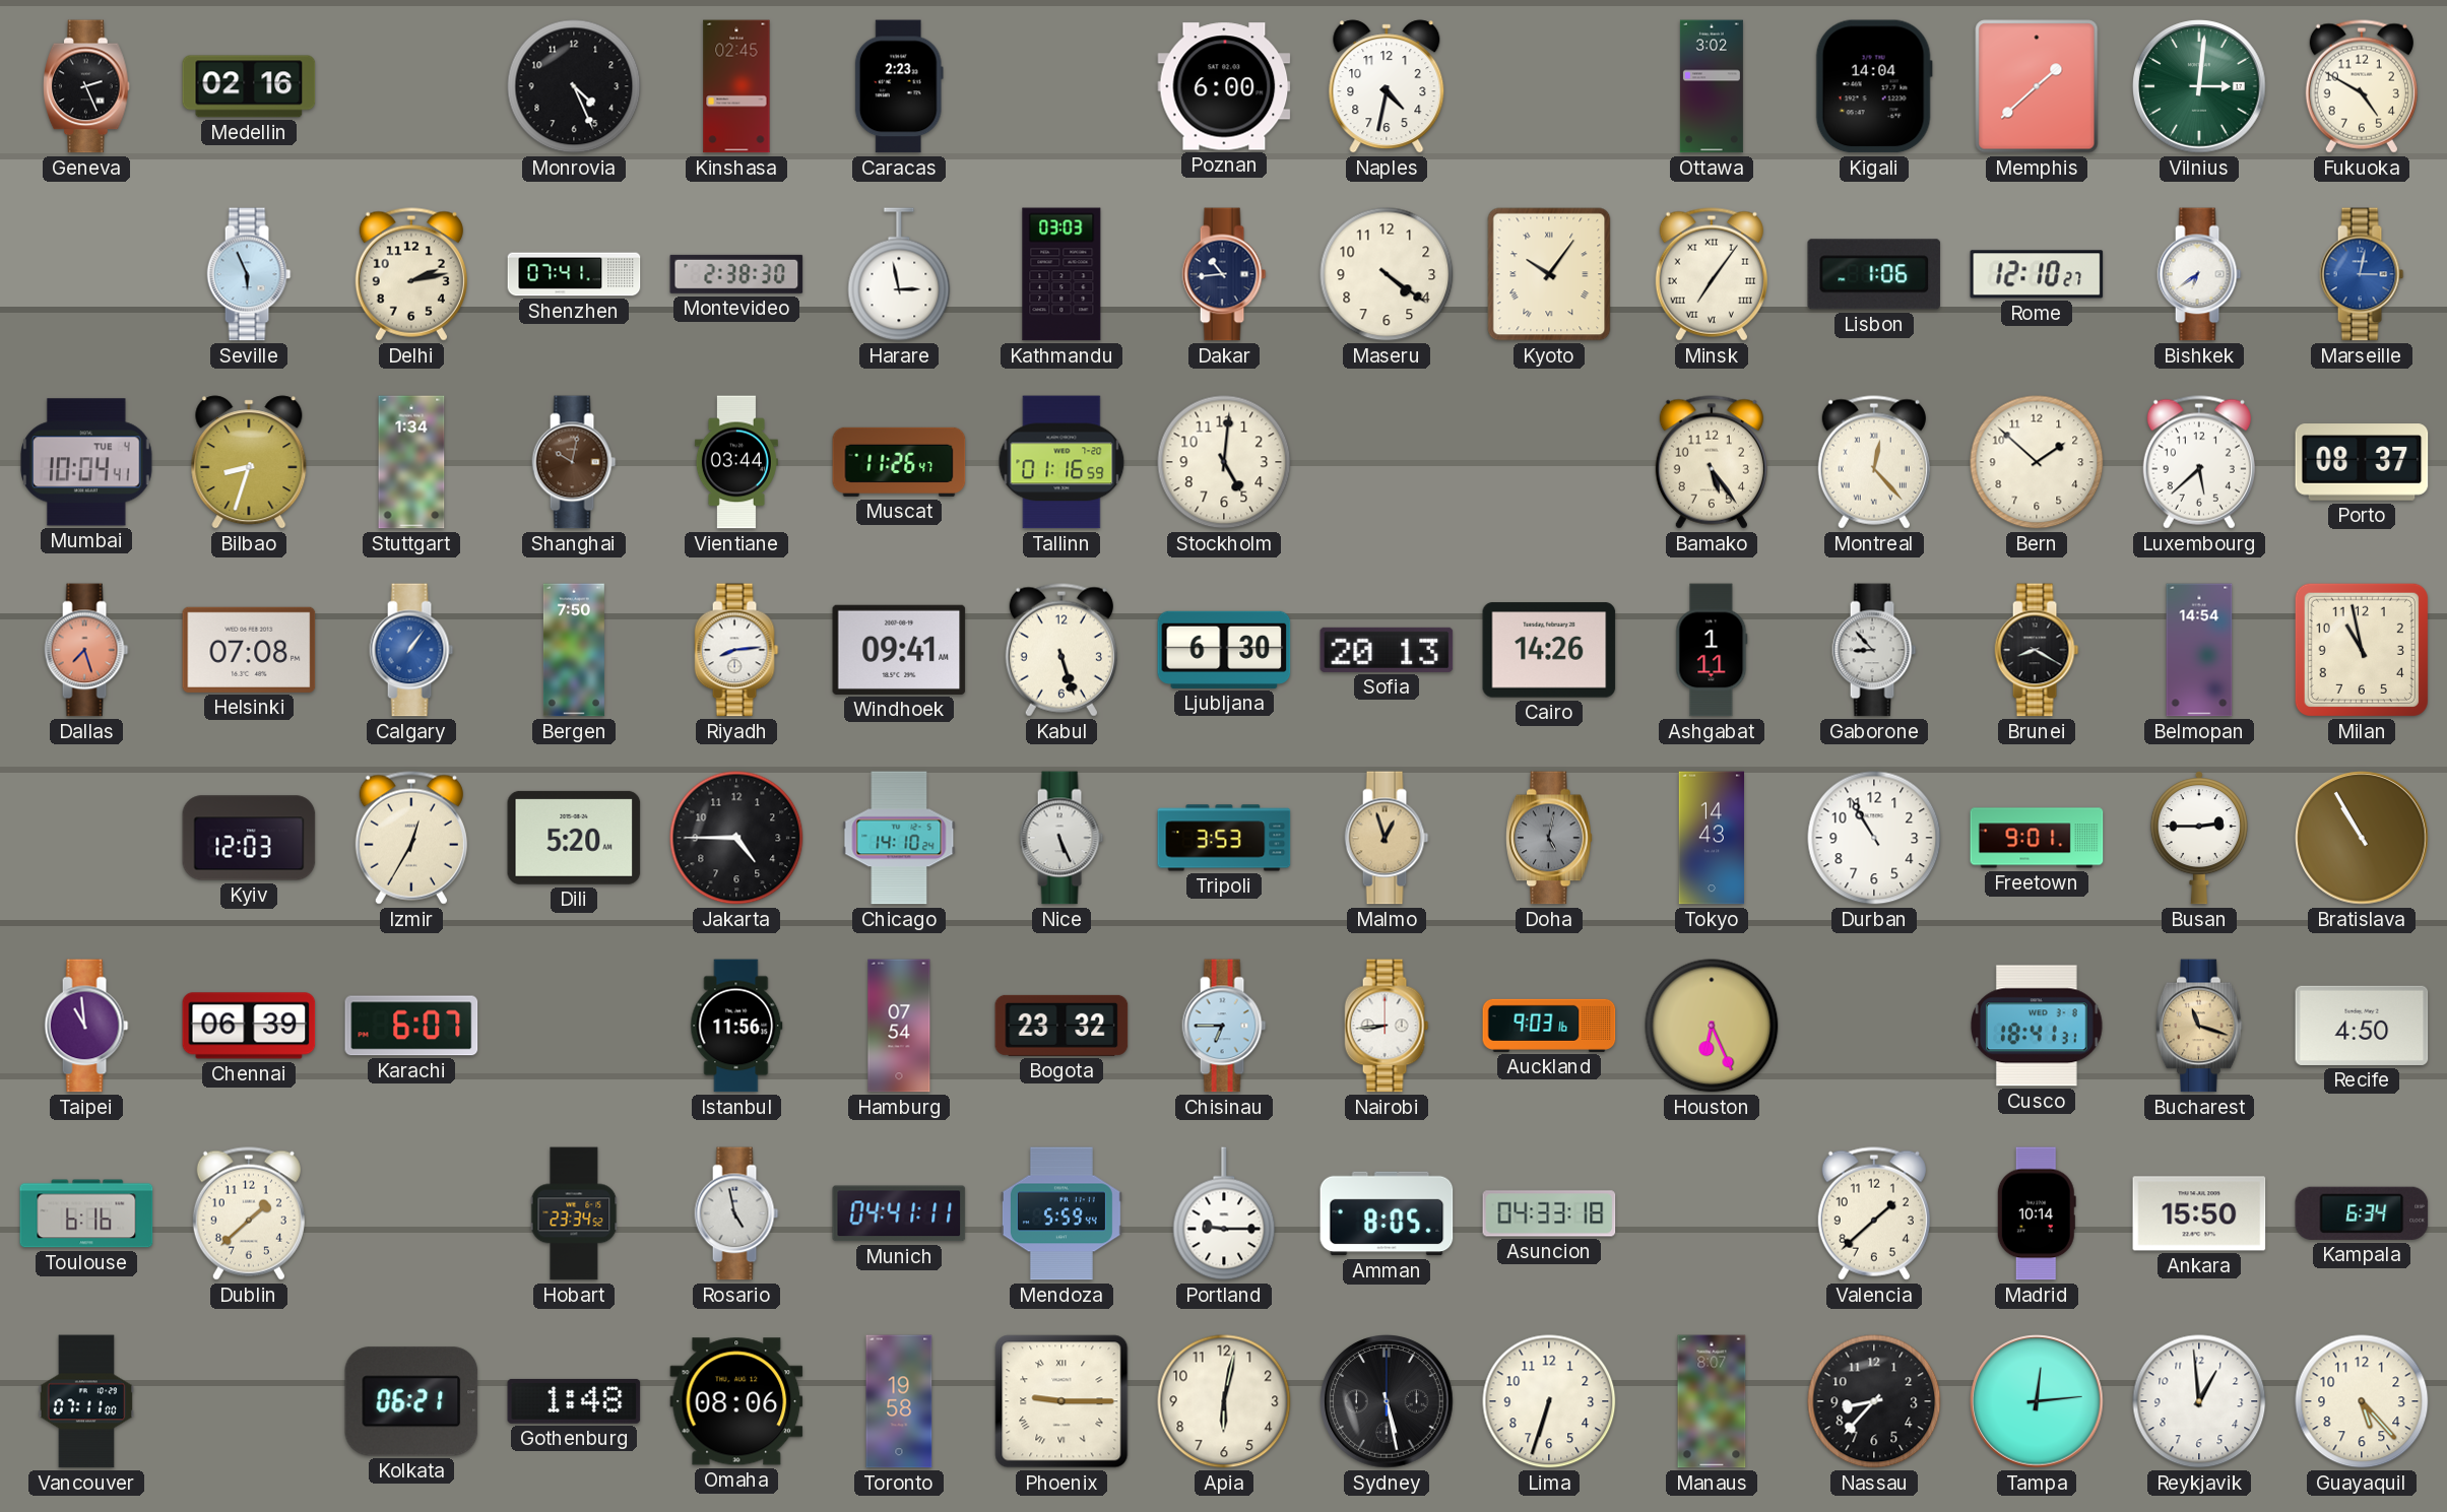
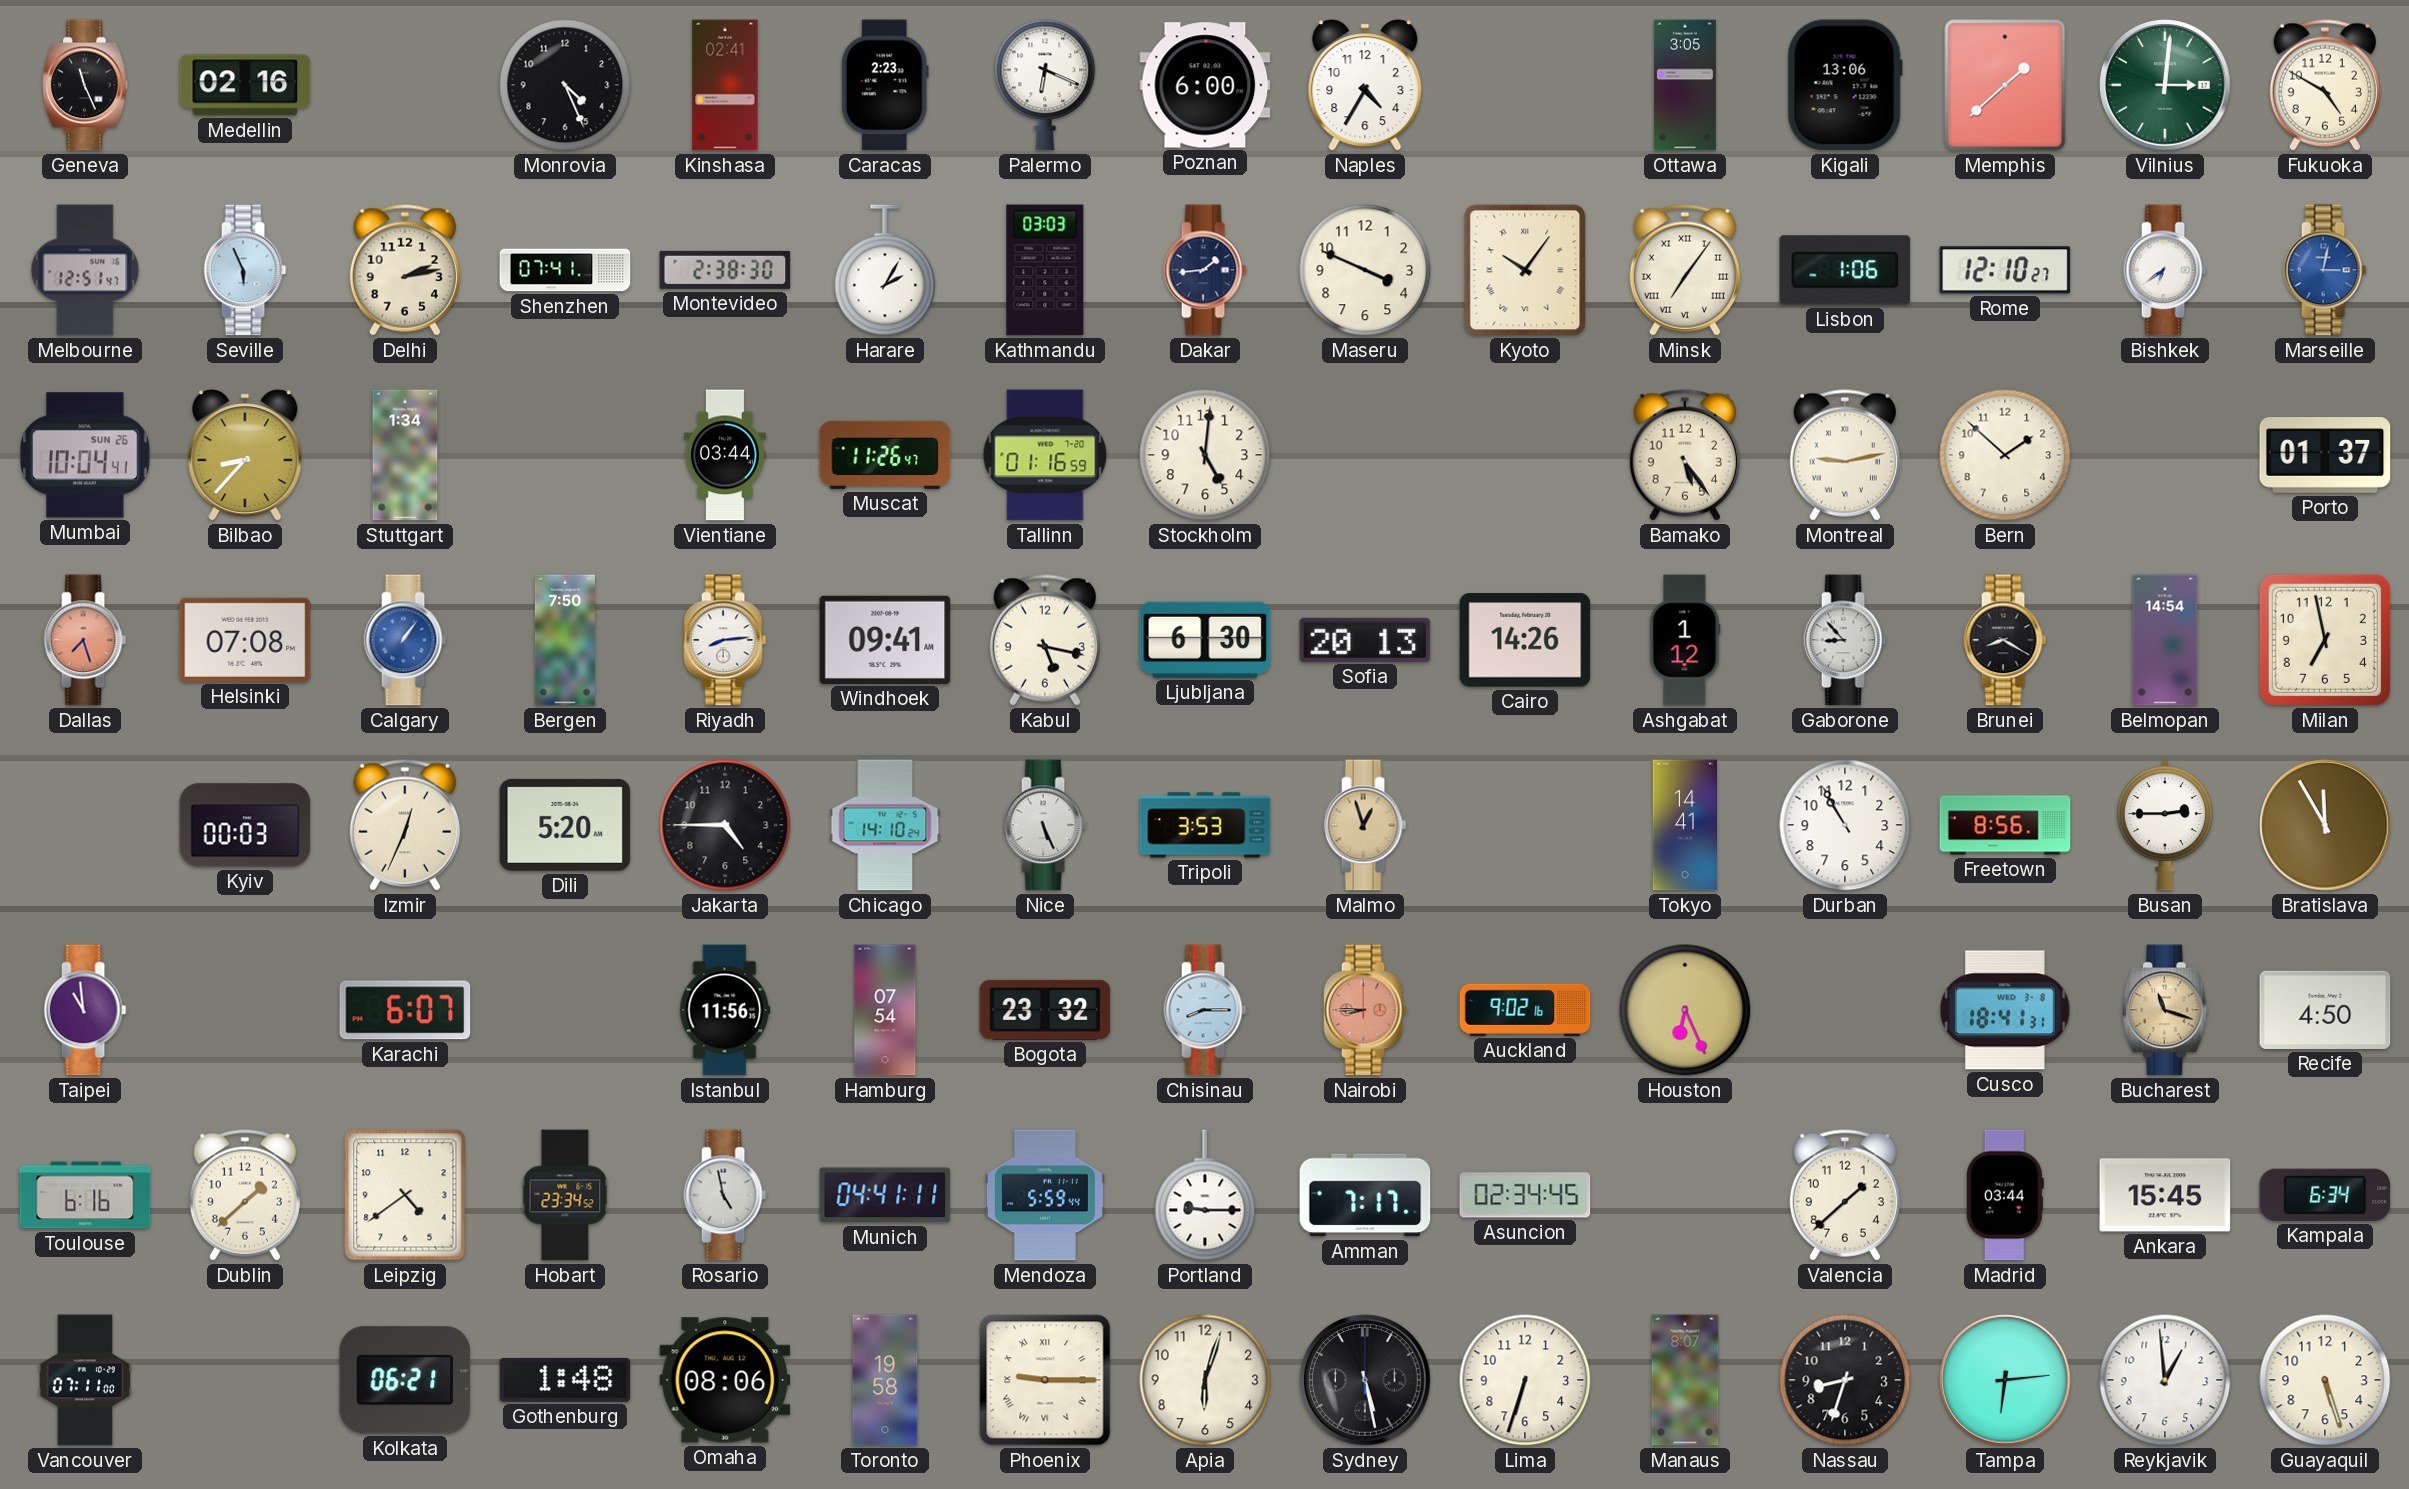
Geneva: 2:26 -> 11:26
Kinshasa: 02:45 -> 02:41
Palermo: none -> 6:19
Naples: 4:32 -> 4:35
Ottawa: 3:02 -> 3:05
Kigali: 14:04 -> 13:06
Melbourne: none -> 12:51
Harare: 2:58 -> 2:05
Dakar: 10:44 -> 1:44
Maseru: 4:21 -> 3:49
Mumbai date: TUE 4 -> SUN 26
Bilbao: 8:33 -> 8:37
Shanghai: 10:02 -> none
Montreal: 12:23 -> 9:13
Luxembourg: 5:38 -> none
Porto: 08:37 -> 01:37
Kabul: 5:27 -> 5:17
Ashgabat: 1:11 -> 1:12
Milan: 10:58 -> 6:58
Kyiv: 12:03 -> 00:03
Izmir: 12:35 -> 12:34
Doha: 5:02 -> none
Tokyo: 14:43 -> 14:41
Freetown: 9:01 -> 8:56
Bratislava: 10:55 -> 11:55
Chennai: 06:39 -> none
Chisinau: 6:45 -> 8:15
Nairobi: 8:44 -> 8:45
Nairobi dial: white -> salmon
Auckland: 9:03 -> 9:02
Leipzig: none -> 4:39
Amman: 8:05 -> 7:17
Asuncion: 04:33 -> 02:34
Madrid: 10:14 -> 03:44
Ankara: 15:50 -> 15:45
Apia: 6:02 -> 6:03
Nassau: 8:37 -> 8:33
Tampa: 12:14 -> 6:14
Guayaquil: 5:23 -> 5:27
